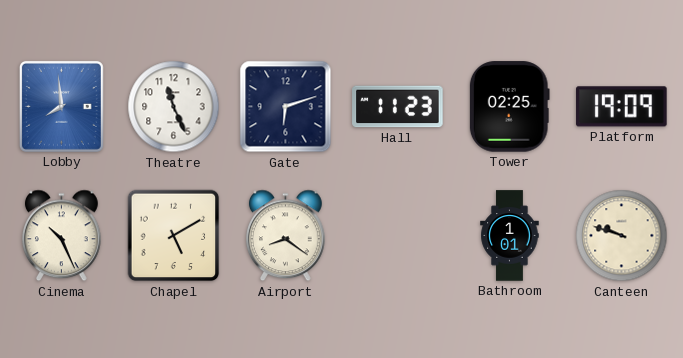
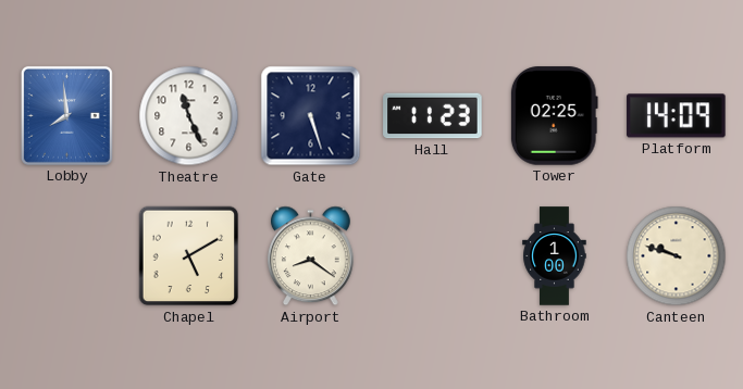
Gate: 6:12 -> 5:27
Platform: 19:09 -> 14:09
Cinema: 10:26 -> none
Bathroom: 1:01 -> 1:00
